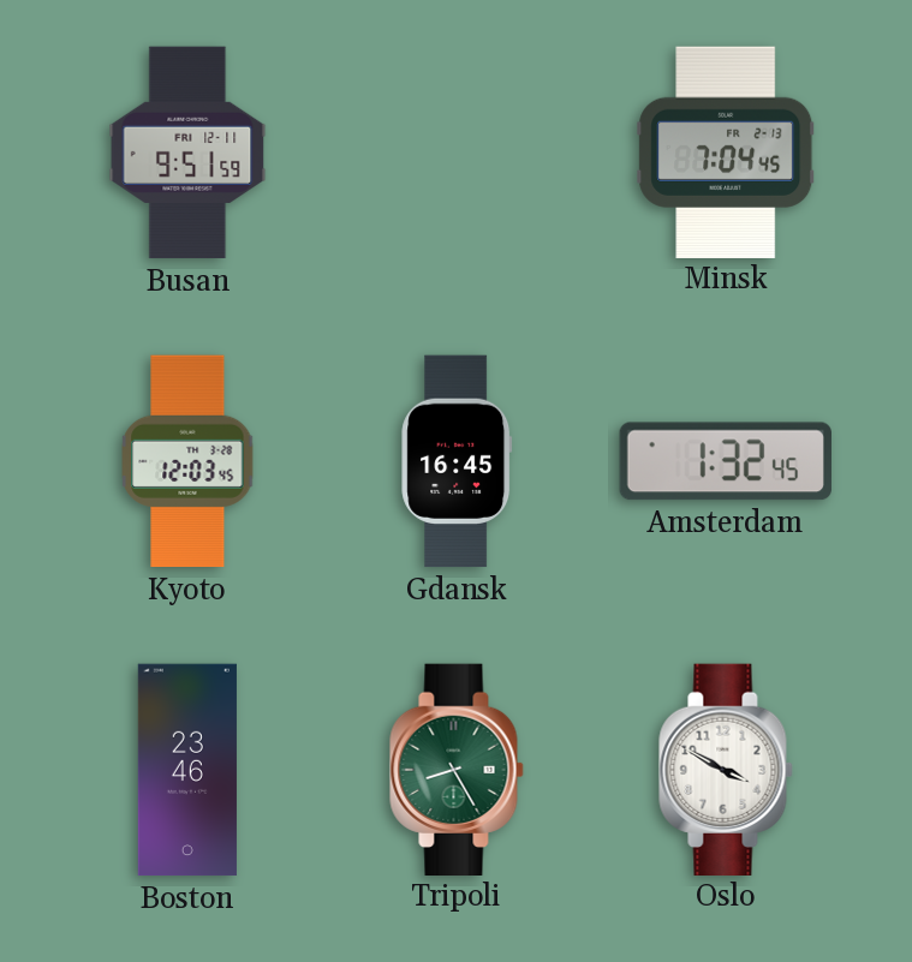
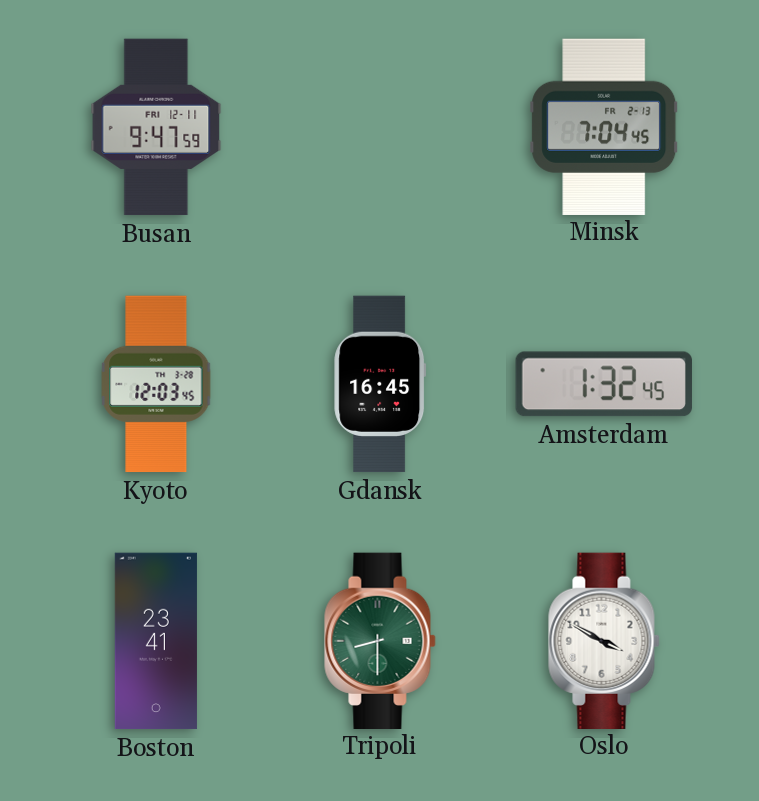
Busan: 9:51 -> 9:47
Boston: 23:46 -> 23:41
Tripoli: 8:25 -> 8:30
